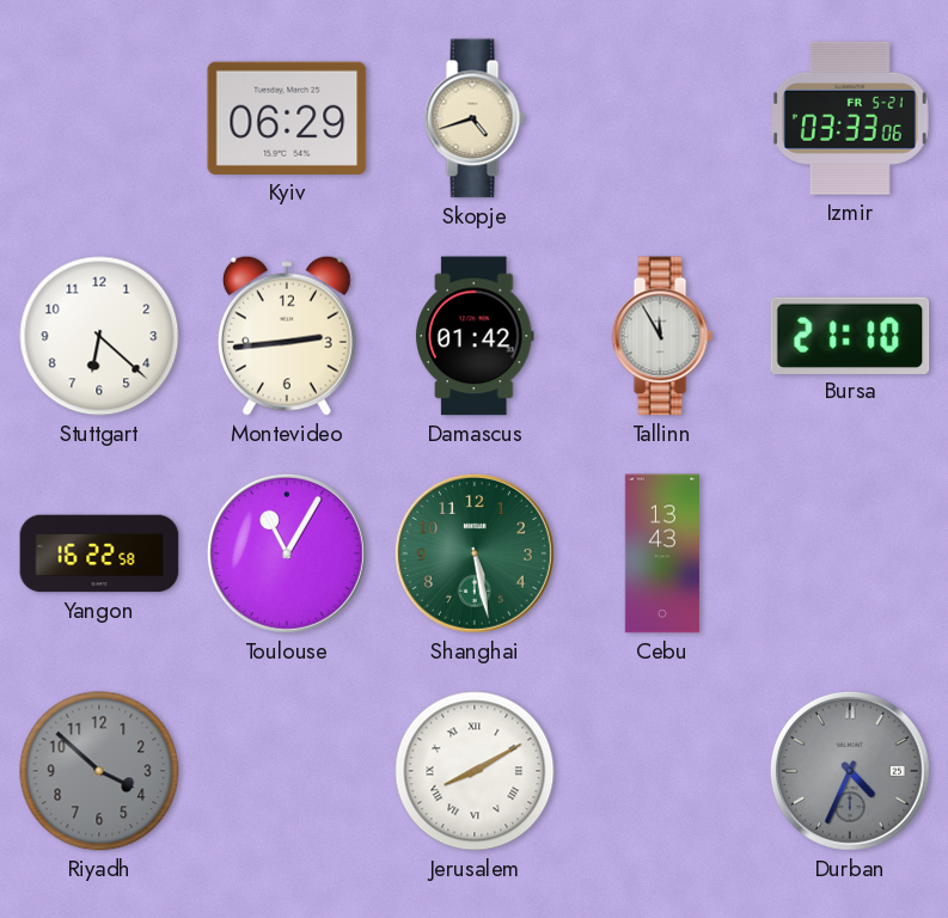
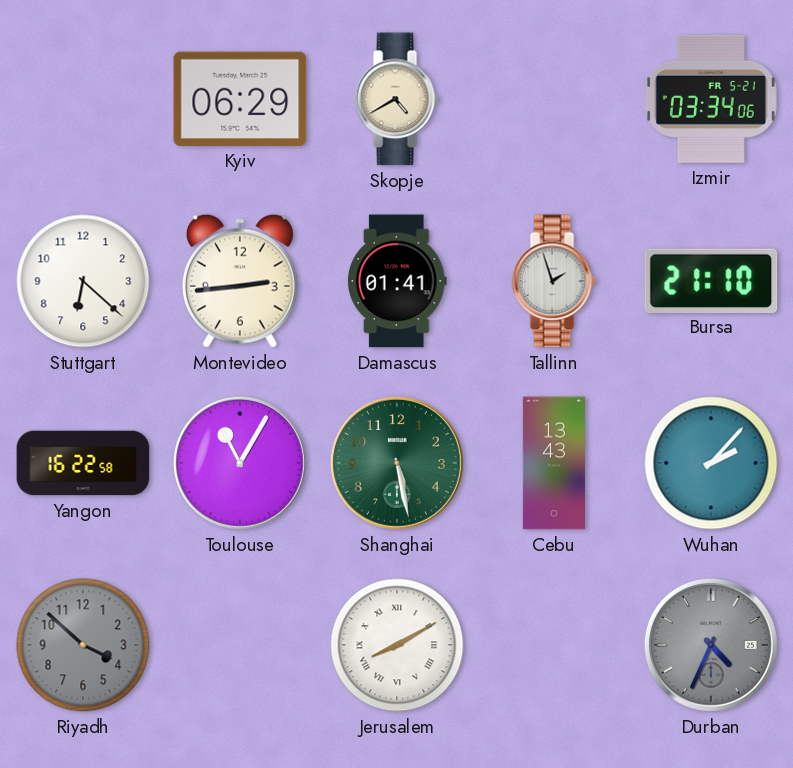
Skopje: 4:42 -> 4:40
Izmir: 03:33 -> 03:34
Damascus: 01:42 -> 01:41
Tallinn: 11:55 -> 1:57
Wuhan: none -> 2:07
